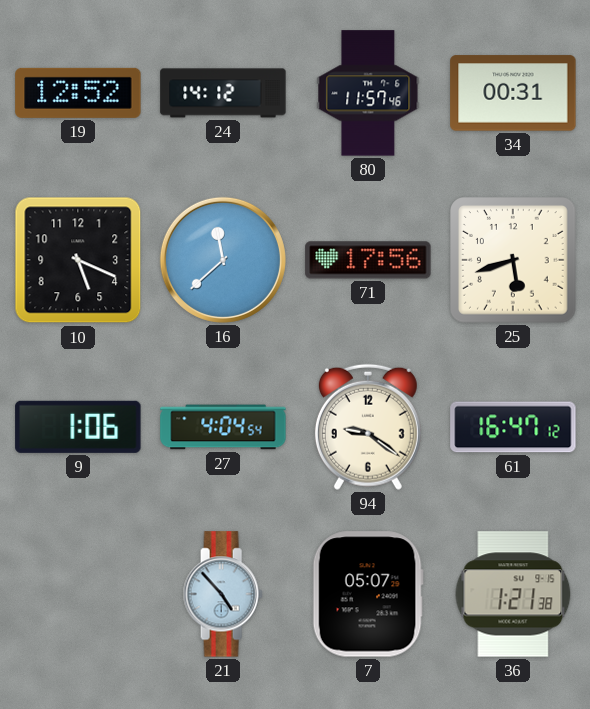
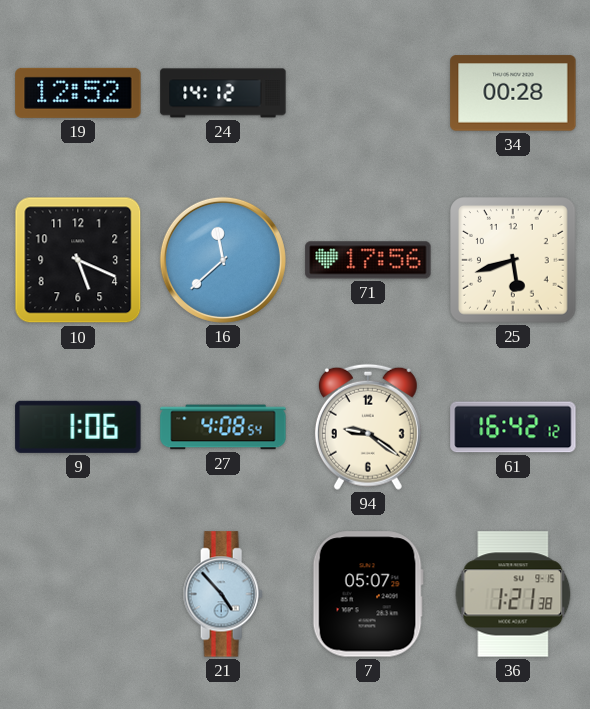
80: 11:57 -> none
34: 00:31 -> 00:28
27: 4:04 -> 4:08
61: 16:47 -> 16:42
